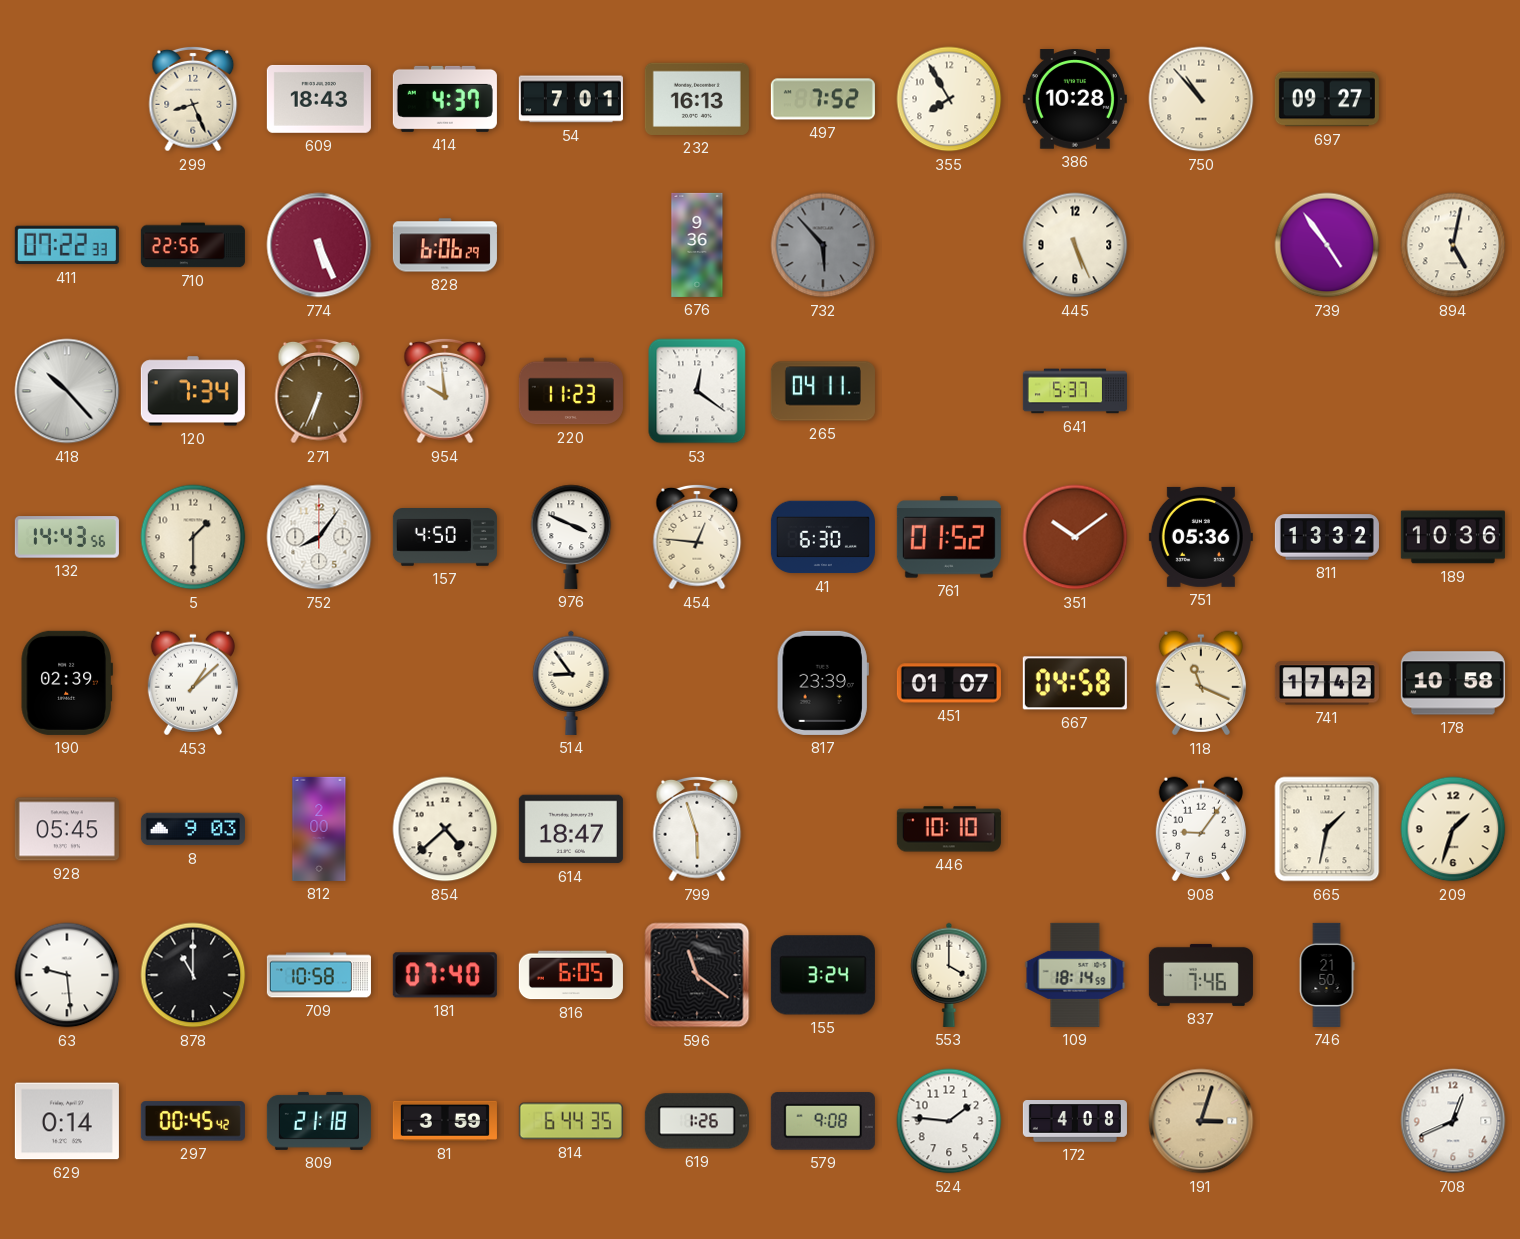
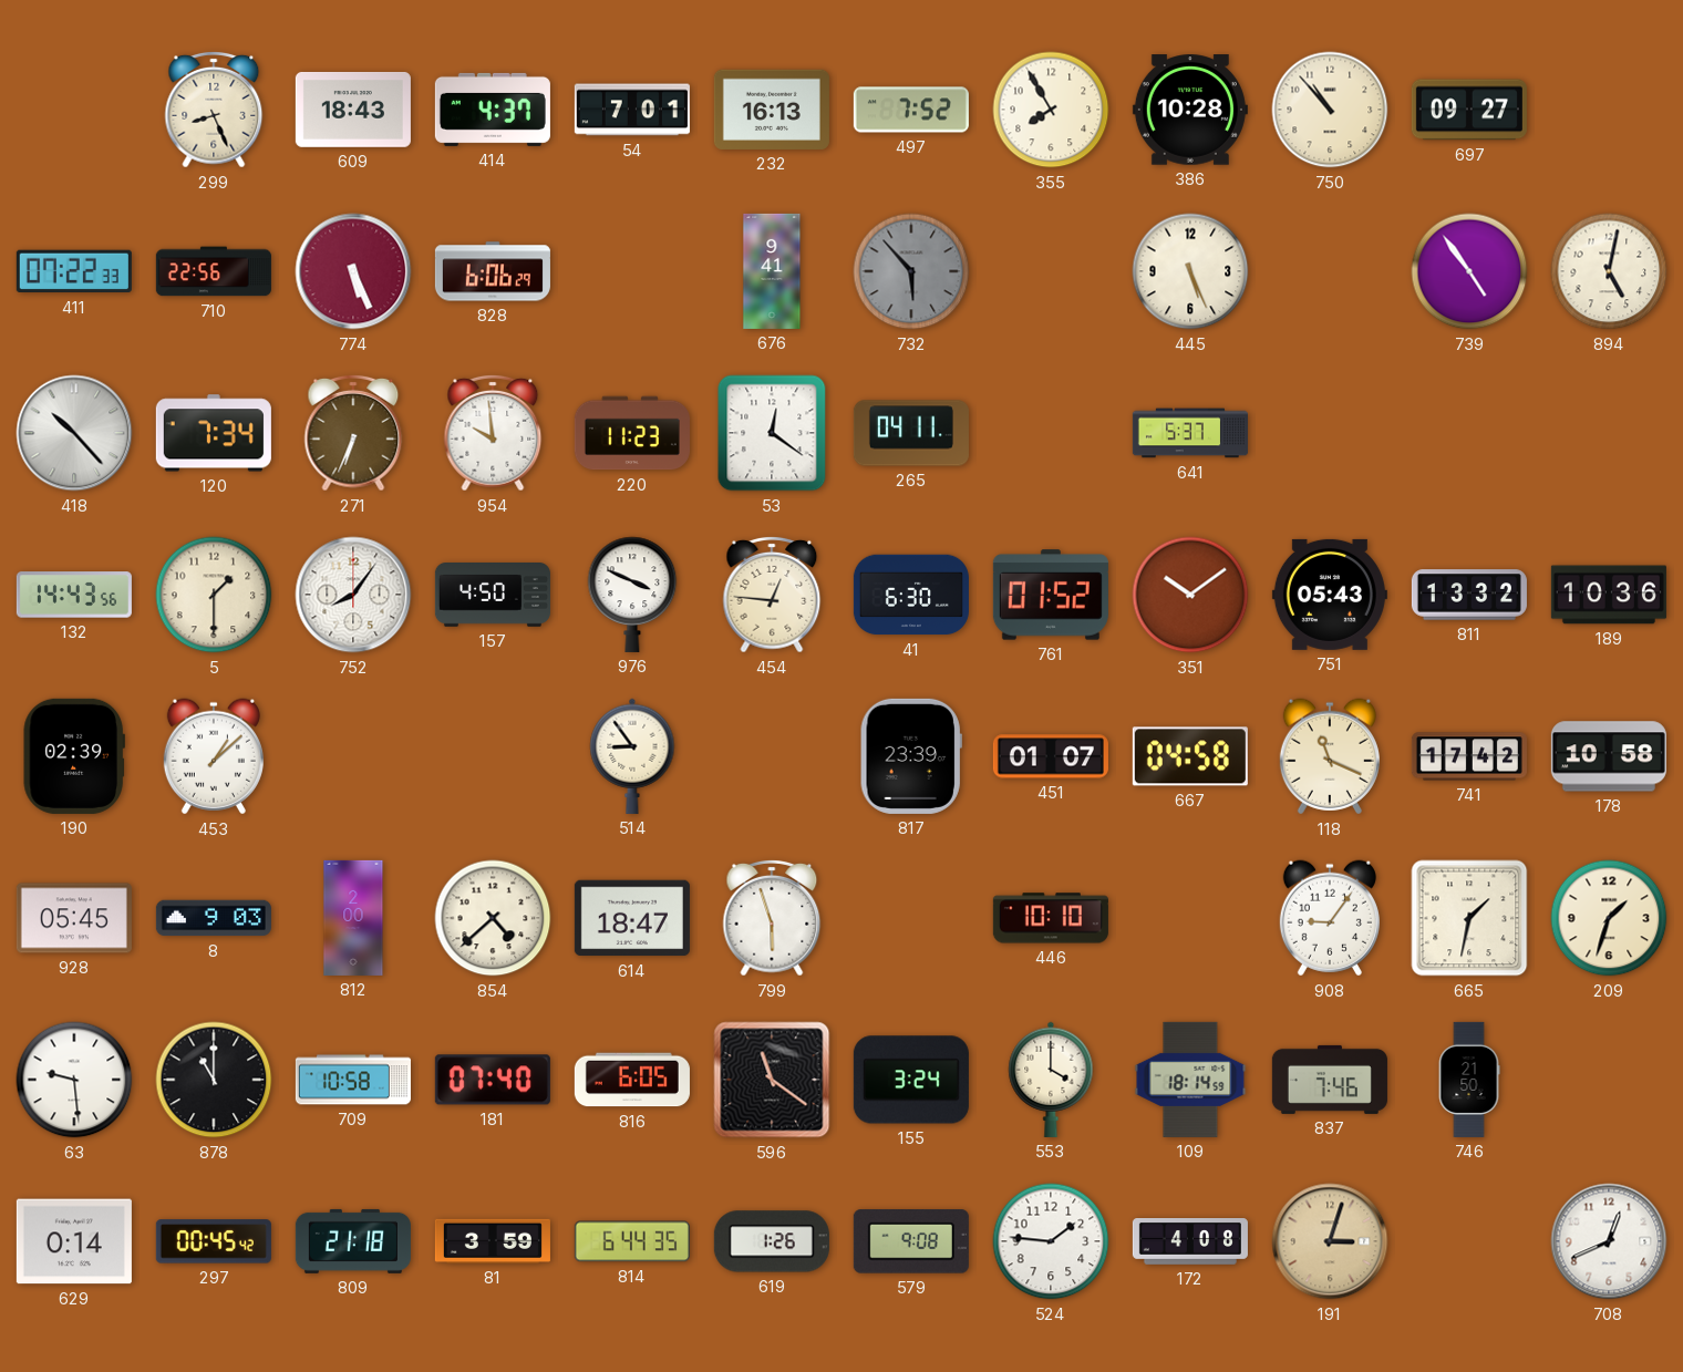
676: 9:36 -> 9:41
751: 05:36 -> 05:43
